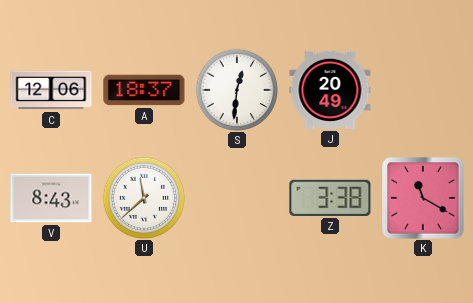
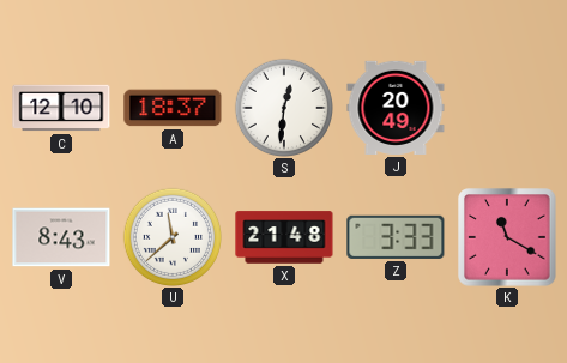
C: 12:06 -> 12:10
X: none -> 21:48
Z: 3:38 -> 3:33
